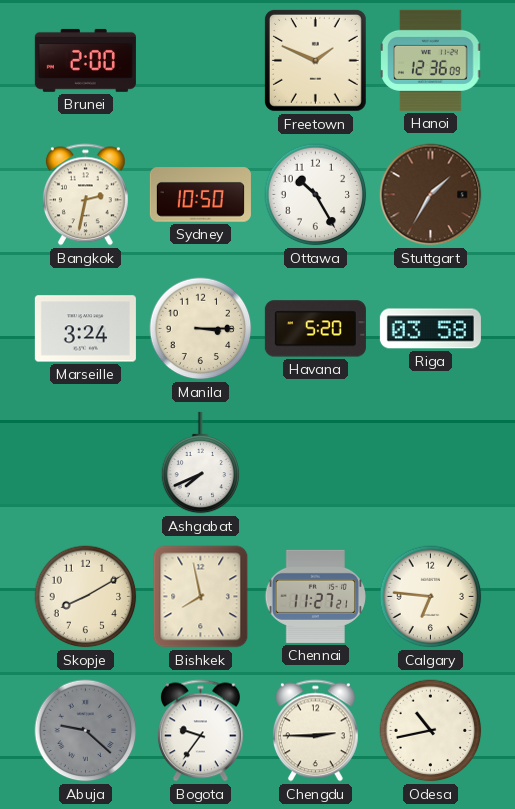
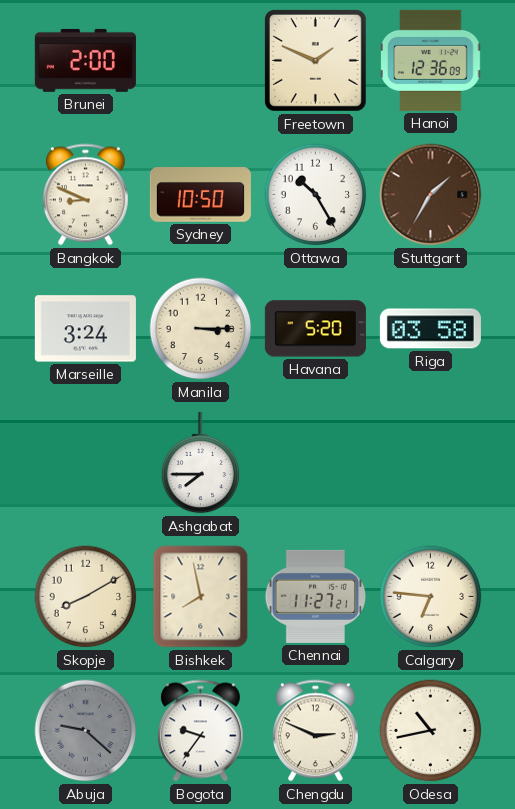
Bangkok: 2:32 -> 8:49
Ashgabat: 7:41 -> 7:45
Chengdu: 2:45 -> 2:49
